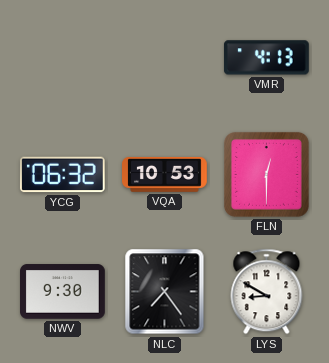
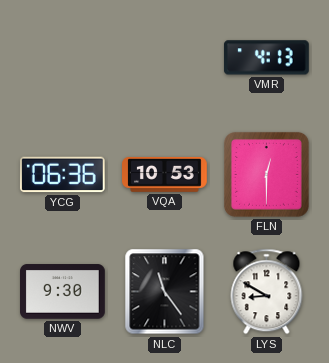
YCG: 06:32 -> 06:36
NLC: 7:24 -> 11:24
